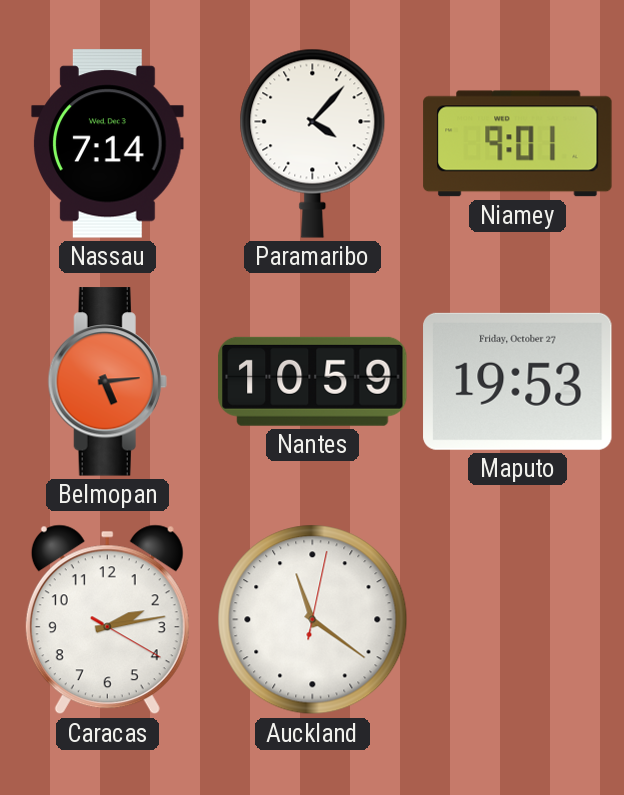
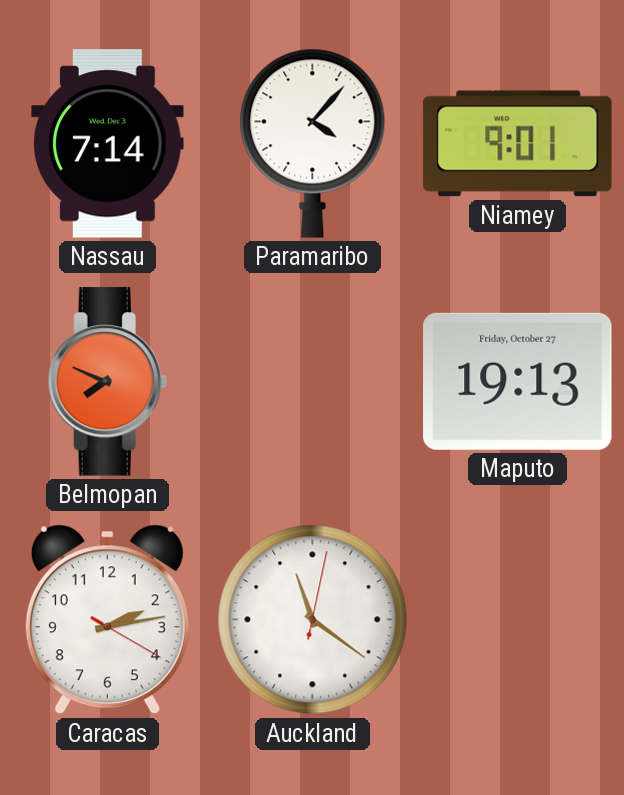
Belmopan: 5:14 -> 7:49
Nantes: 10:59 -> none
Maputo: 19:53 -> 19:13
